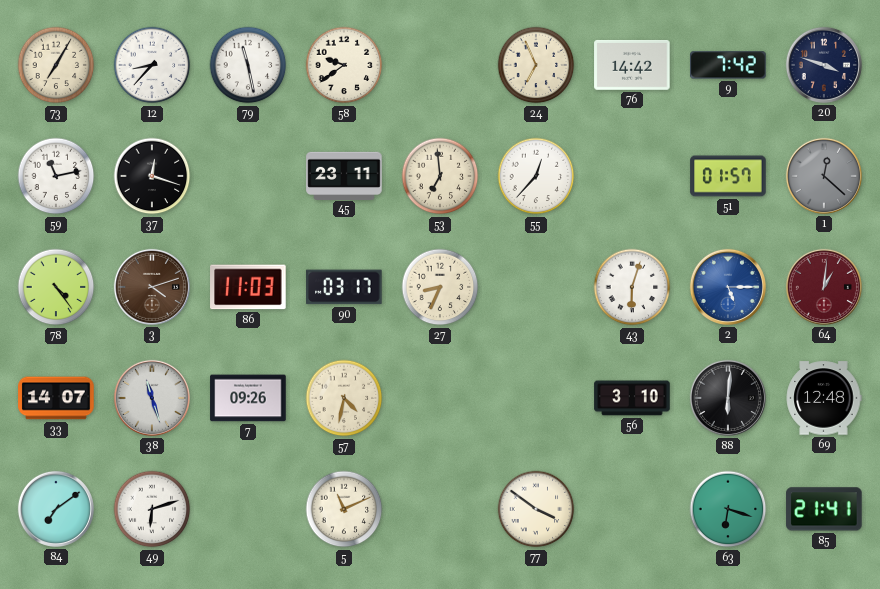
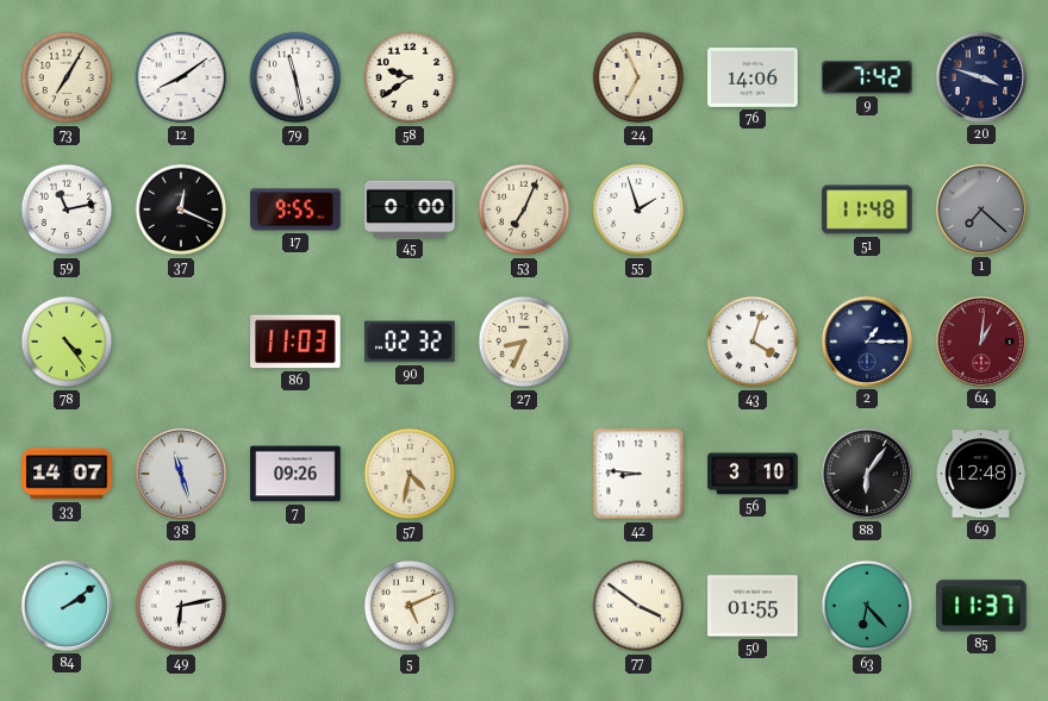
12: 8:37 -> 8:09
76: 14:42 -> 14:06
37: 12:18 -> 12:19
17: none -> 9:55
45: 23:11 -> 0:00
53: 6:59 -> 7:04
55: 12:37 -> 1:57
51: 01:57 -> 11:48
1: 12:22 -> 7:22
3: 4:12 -> none
90: 03:17 -> 02:32
43: 6:03 -> 4:03
2: 5:15 -> 1:15
2 dial: blue -> navy
42: none -> 8:46
88: 6:01 -> 6:06
84: 7:09 -> 2:09
49: 6:12 -> 6:13
5: 11:11 -> 5:11
50: none -> 01:55
63: 6:18 -> 6:23
85: 21:41 -> 11:37
